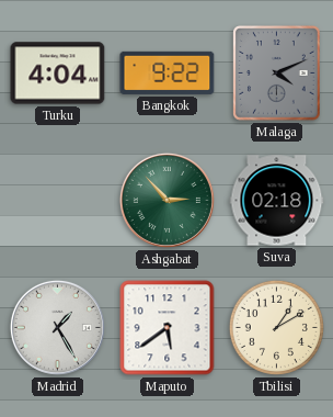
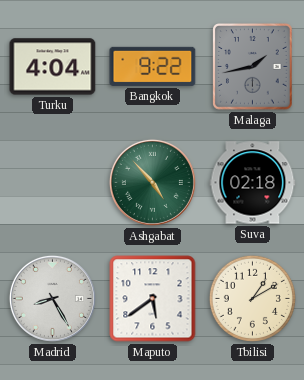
Malaga: 4:11 -> 1:43
Ashgabat: 2:53 -> 4:53
Madrid: 1:25 -> 8:25
